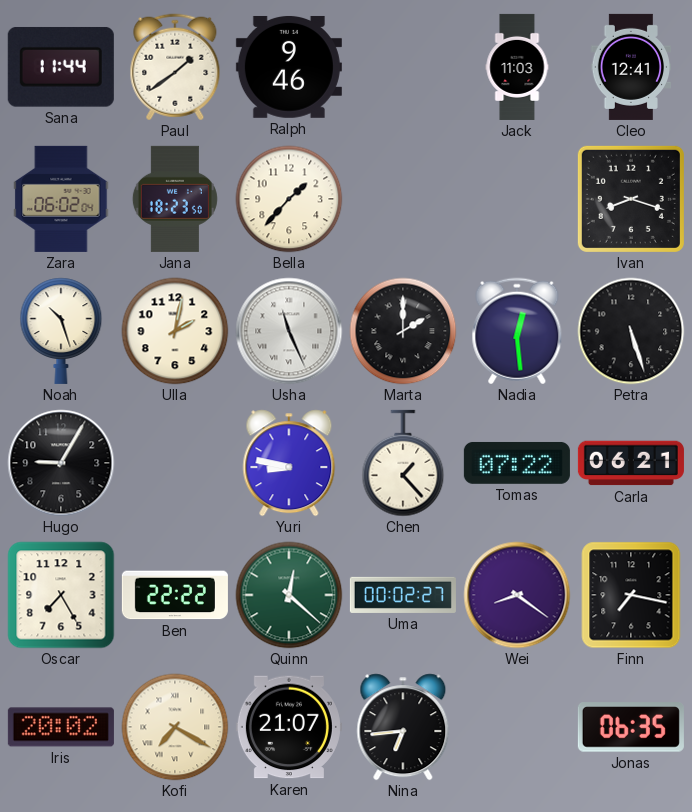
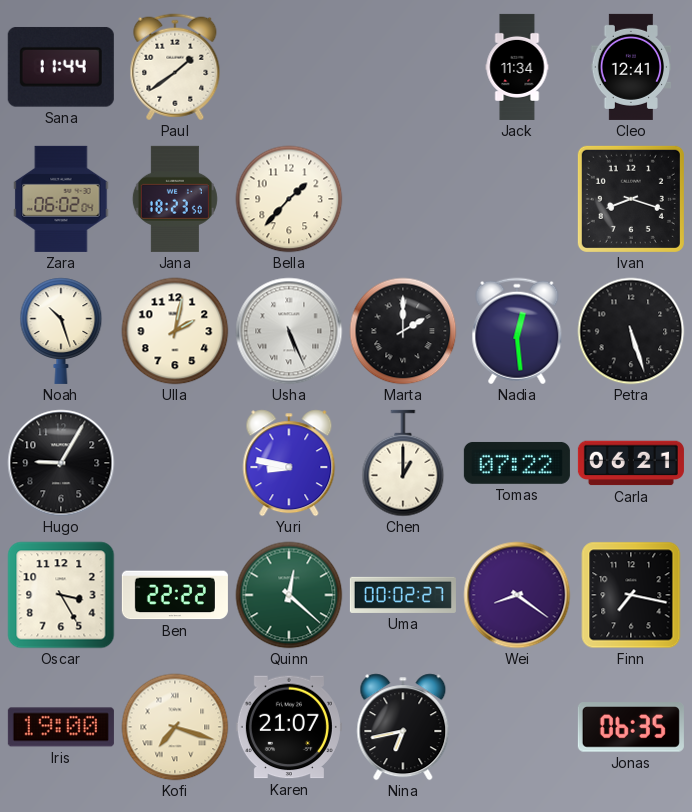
Ralph: 9:46 -> none
Jack: 11:03 -> 11:34
Usha: 11:26 -> 5:26
Chen: 1:23 -> 1:00
Oscar: 7:25 -> 3:25
Iris: 20:02 -> 19:00
Kofi: 7:20 -> 7:18
Nina: 6:44 -> 6:43
